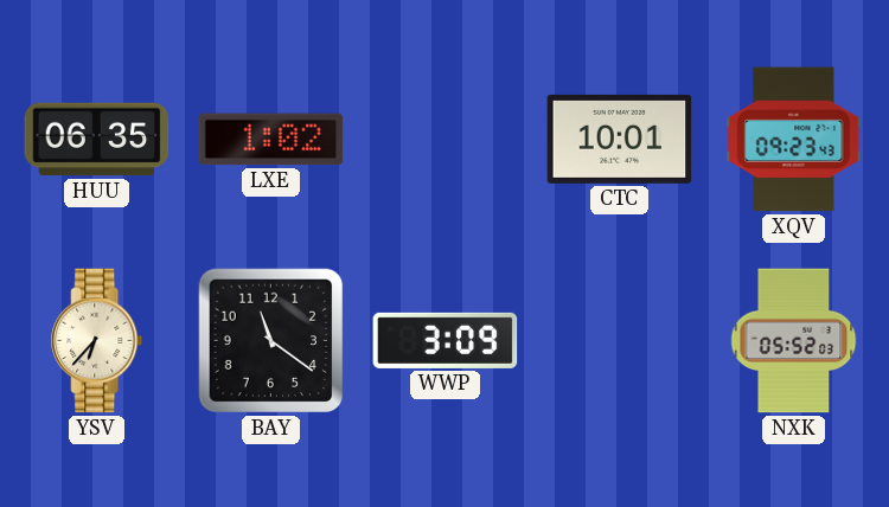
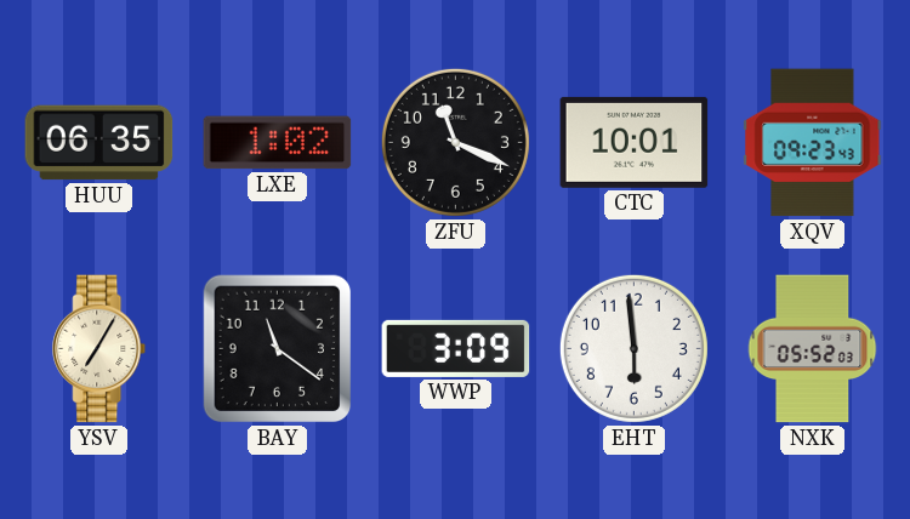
ZFU: none -> 11:19
YSV: 6:37 -> 7:05
EHT: none -> 5:59
